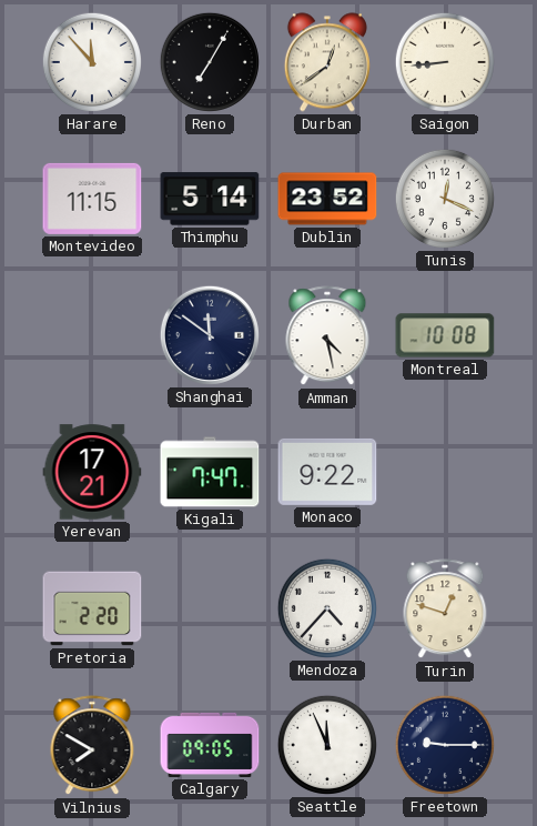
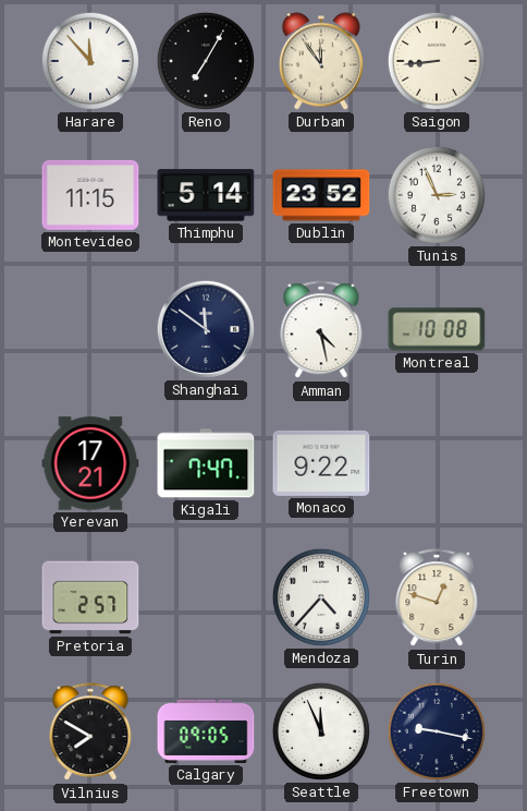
Durban: 12:39 -> 11:54
Tunis: 12:19 -> 2:56
Pretoria: 2:20 -> 2:57
Freetown: 9:15 -> 9:17
